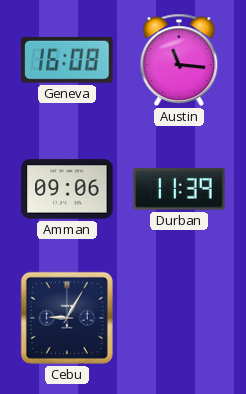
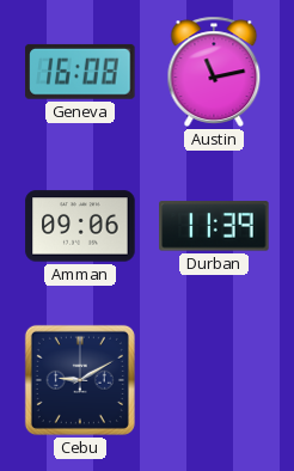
Austin: 11:16 -> 11:13
Cebu: 9:05 -> 9:10
